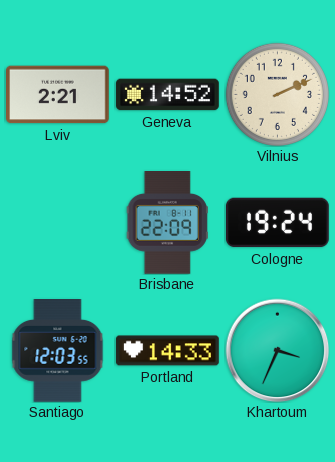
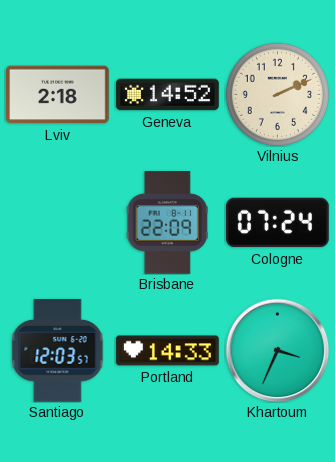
Lviv: 2:21 -> 2:18
Cologne: 19:24 -> 07:24
Santiago: 12:03:55 -> 12:03:57
